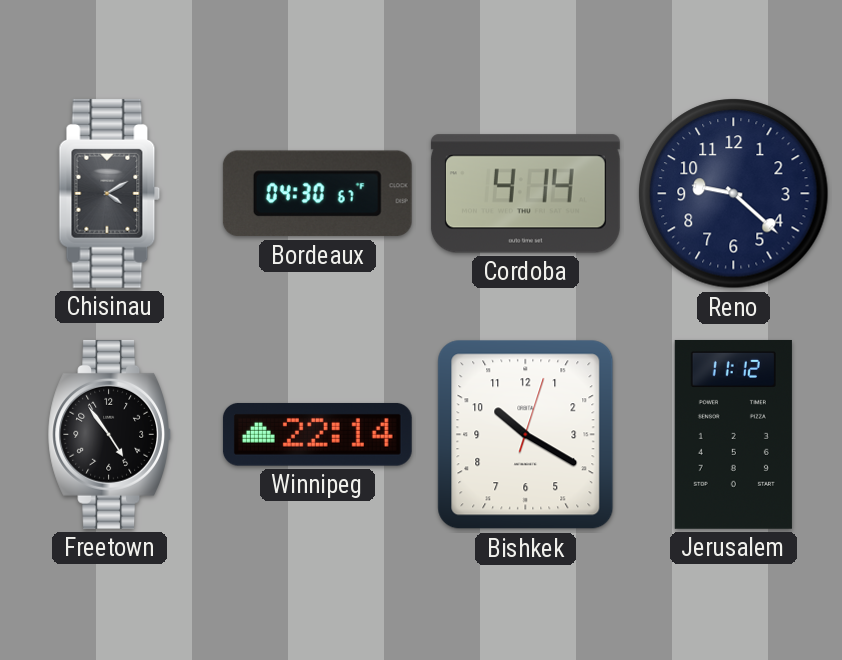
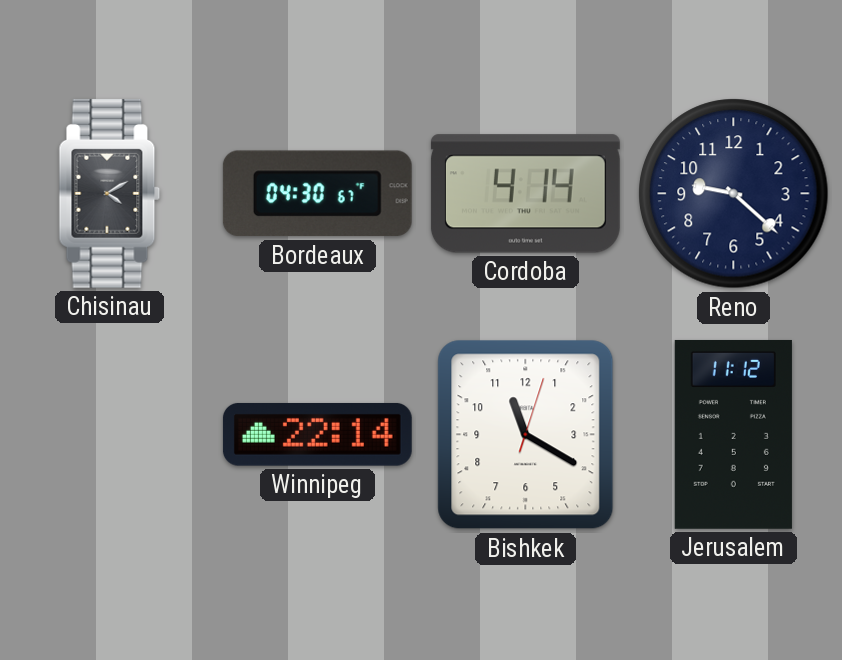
Freetown: 4:54 -> none
Bishkek: 10:20 -> 11:20
